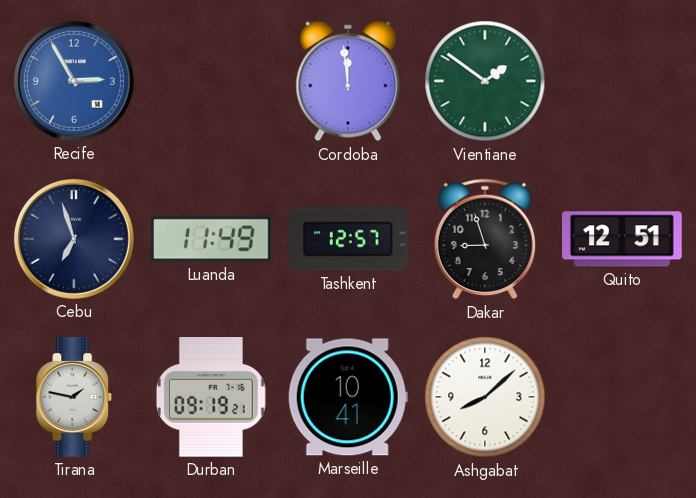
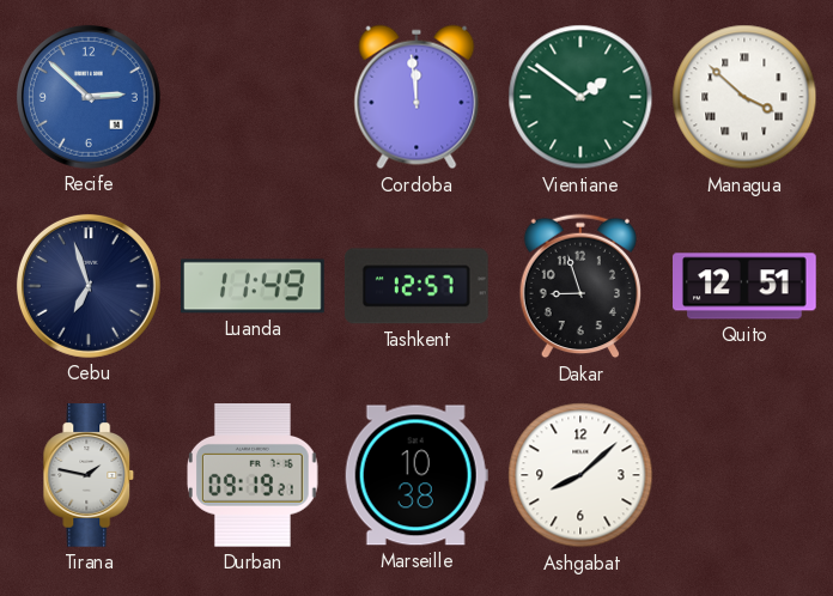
Recife: 2:55 -> 2:52
Managua: none -> 3:52
Marseille: 10:41 -> 10:38
